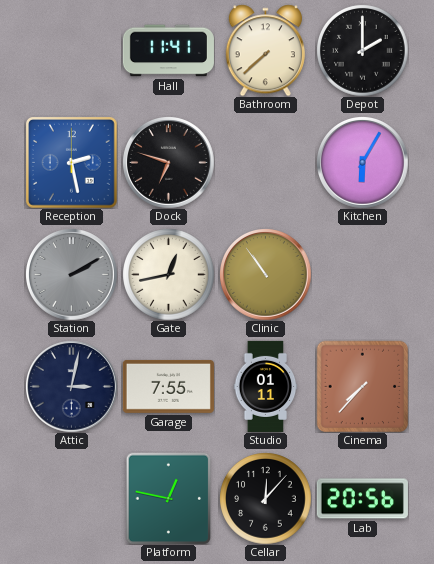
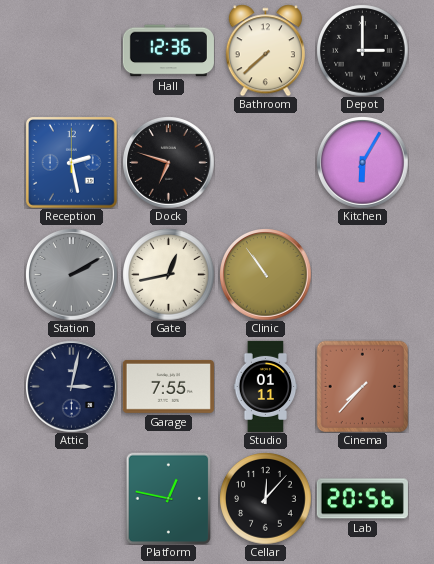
Hall: 11:41 -> 12:36
Depot: 2:00 -> 3:00
